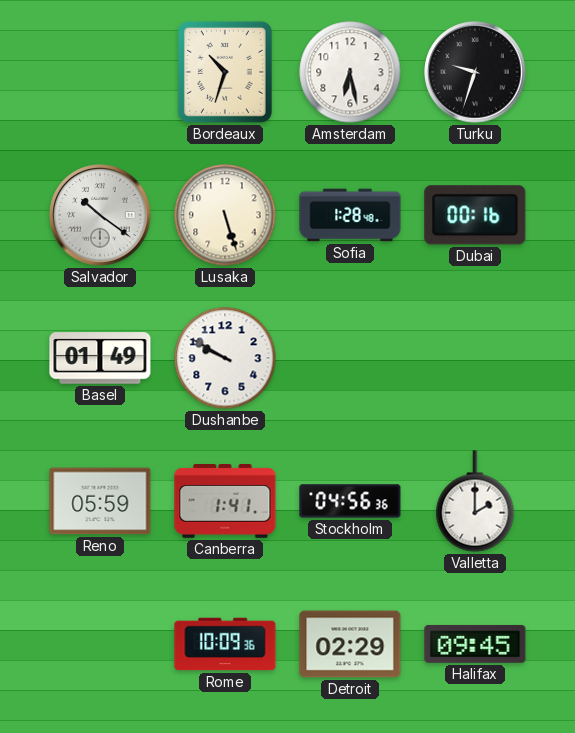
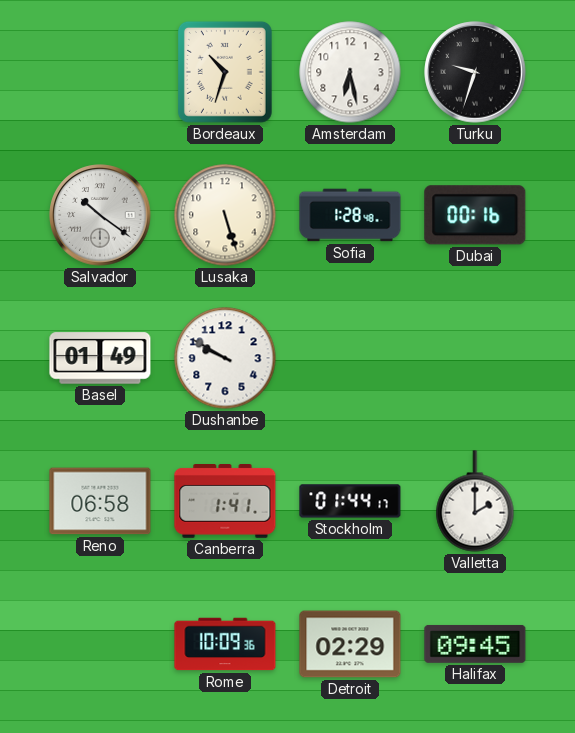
Reno: 05:59 -> 06:58
Stockholm: 04:56 -> 01:44
